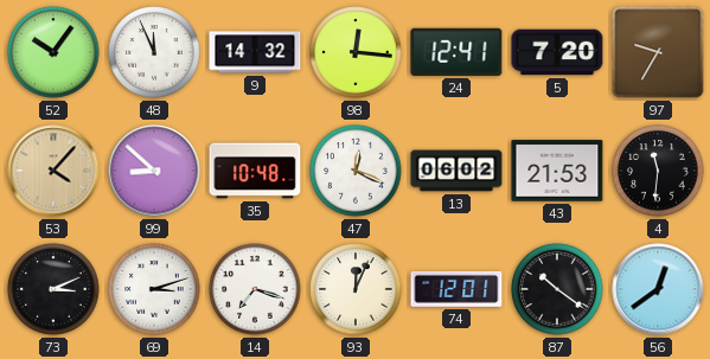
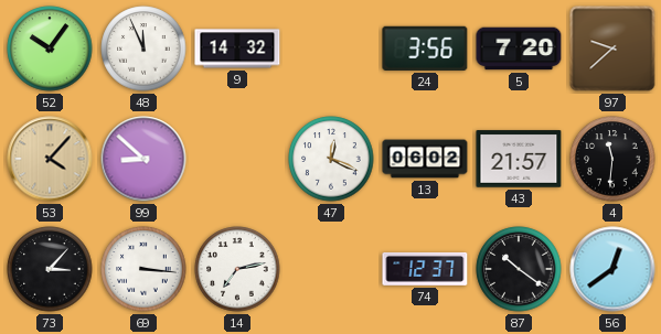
98: 12:16 -> none
24: 12:41 -> 3:56
97: 9:35 -> 9:38
35: 10:48 -> none
43: 21:53 -> 21:57
73: 3:11 -> 3:07
69: 3:12 -> 3:16
14: 7:18 -> 7:13
93: 12:04 -> none
74: 12:01 -> 12:37
